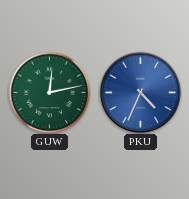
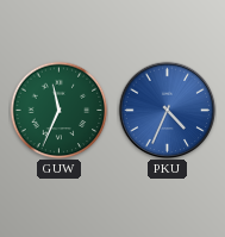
GUW: 12:13 -> 11:34
